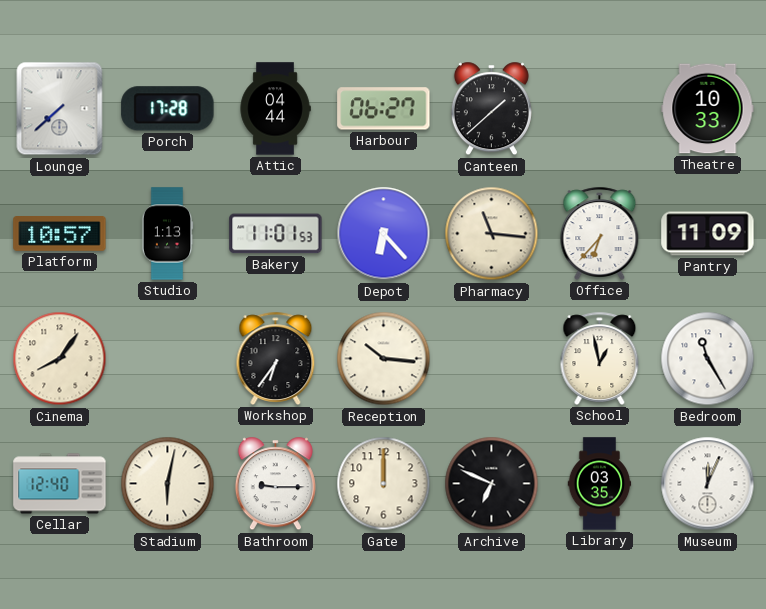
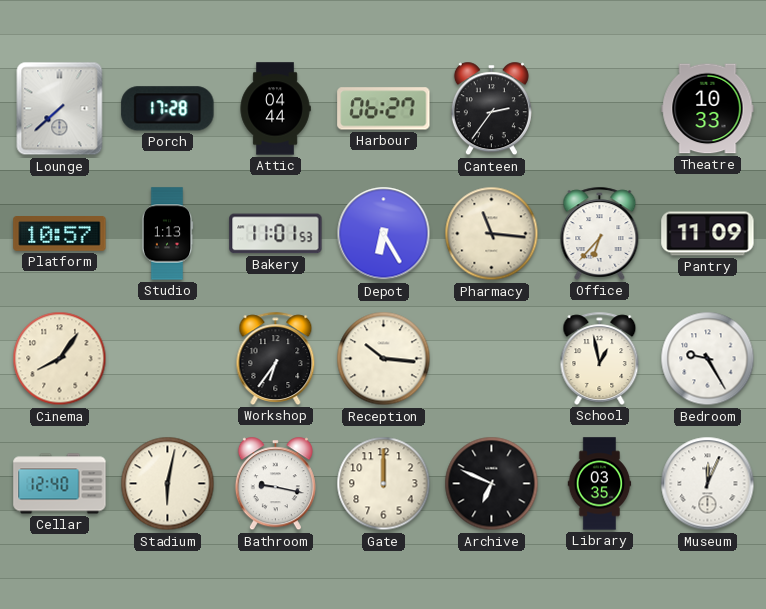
Canteen: 1:38 -> 2:36
Depot: 6:23 -> 6:25
Bedroom: 11:25 -> 9:25
Bathroom: 9:15 -> 9:17
